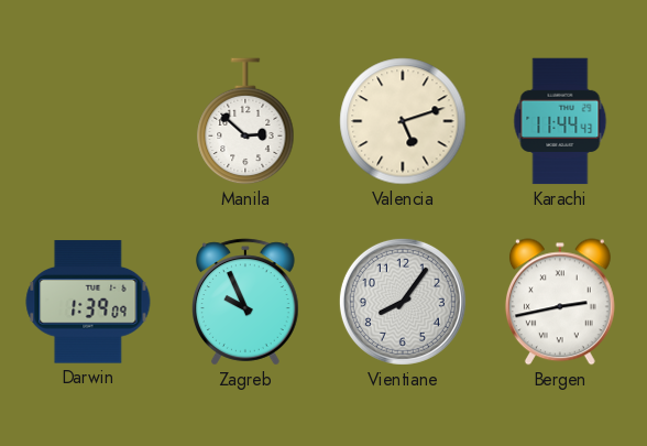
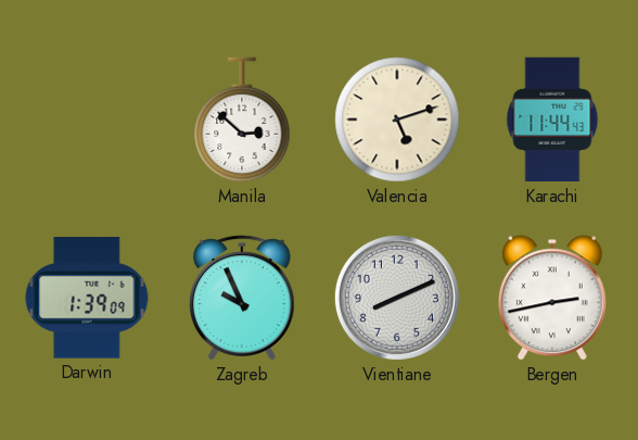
Vientiane: 8:06 -> 8:11
